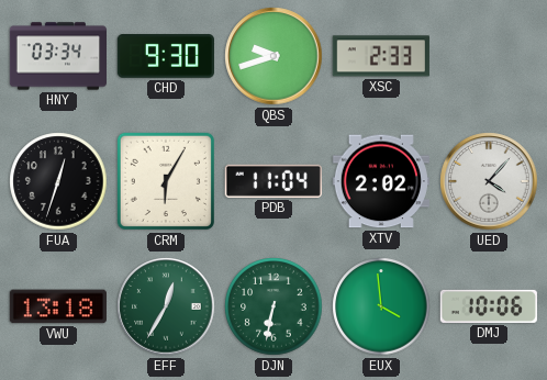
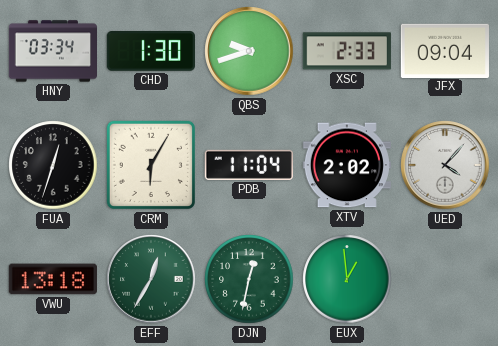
CHD: 9:30 -> 1:30
JFX: none -> 09:04
DJN: 6:32 -> 12:32
EUX: 3:59 -> 12:59
DMJ: 10:06 -> none
